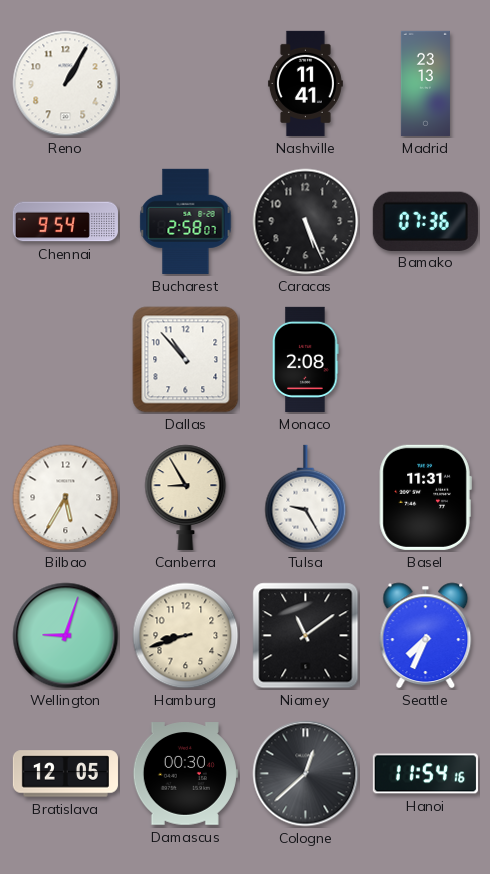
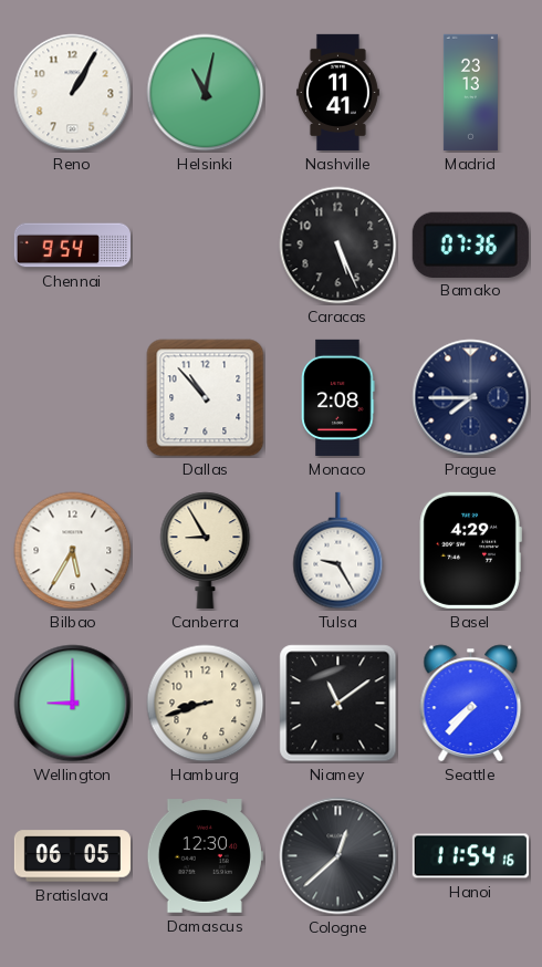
Helsinki: none -> 11:02
Bucharest: 2:58 -> none
Prague: none -> 7:45
Basel: 11:31 -> 4:29
Wellington: 9:03 -> 9:00
Seattle: 7:34 -> 7:37
Bratislava: 12:05 -> 06:05
Damascus: 00:30 -> 12:30
